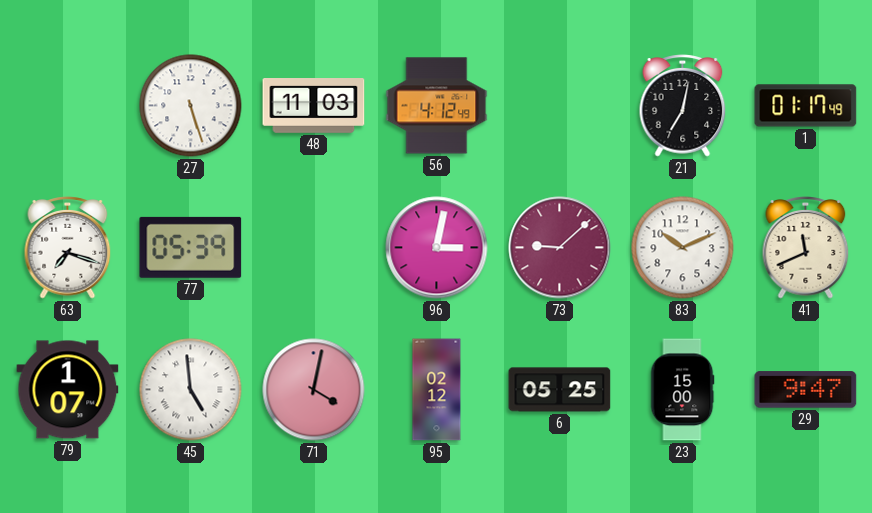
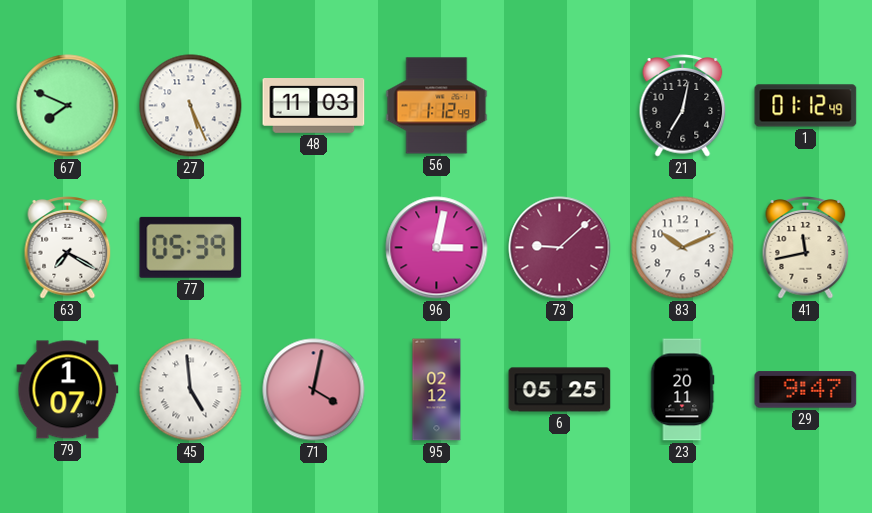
67: none -> 7:49
27: 5:27 -> 5:26
56: 4:12 -> 1:12
1: 01:17 -> 01:12
63: 7:18 -> 7:20
41: 11:41 -> 11:43
23: 15:00 -> 20:11
